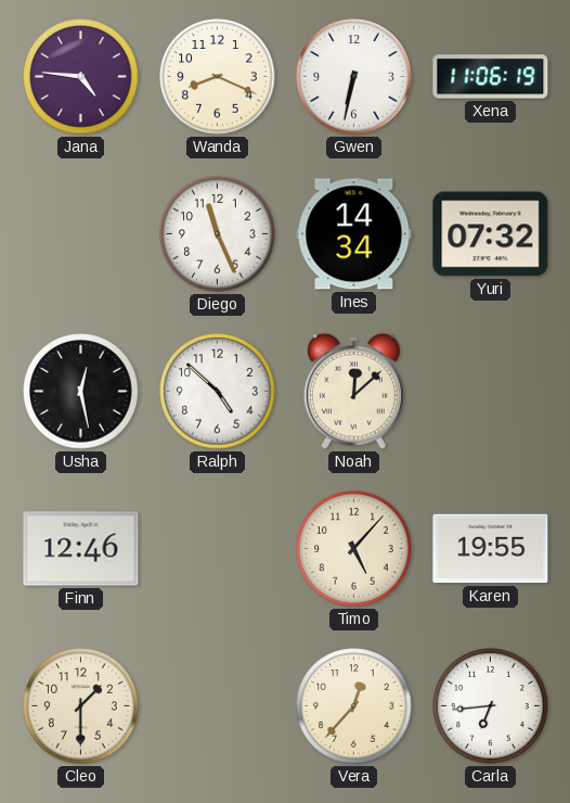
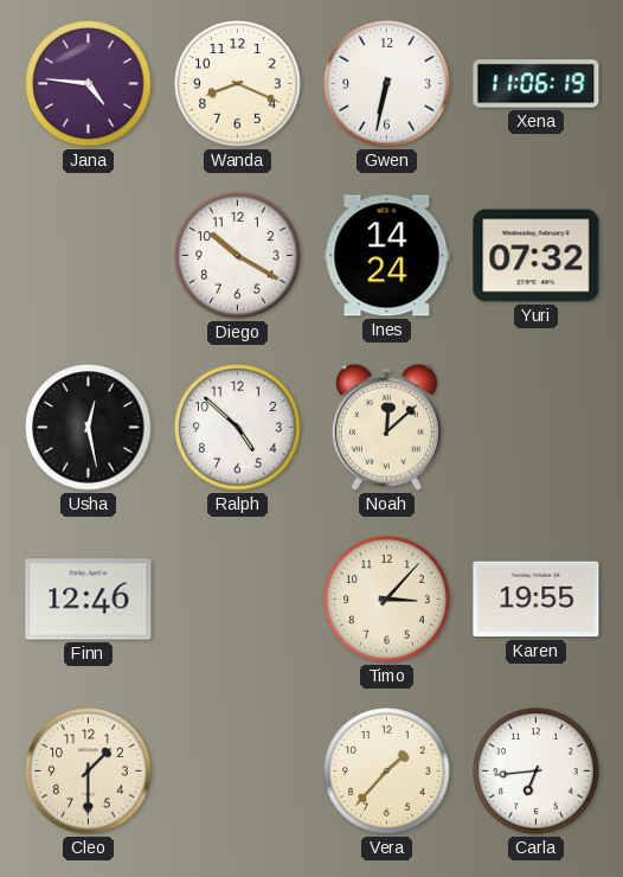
Diego: 11:26 -> 10:20
Ines: 14:34 -> 14:24
Timo: 5:07 -> 3:07
Vera: 12:37 -> 1:37
